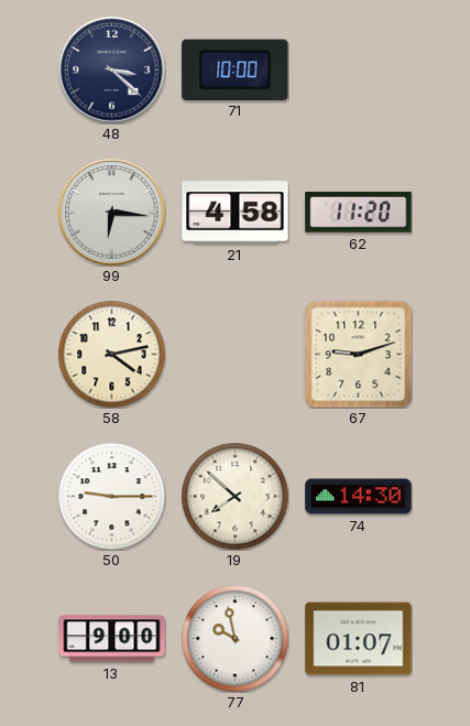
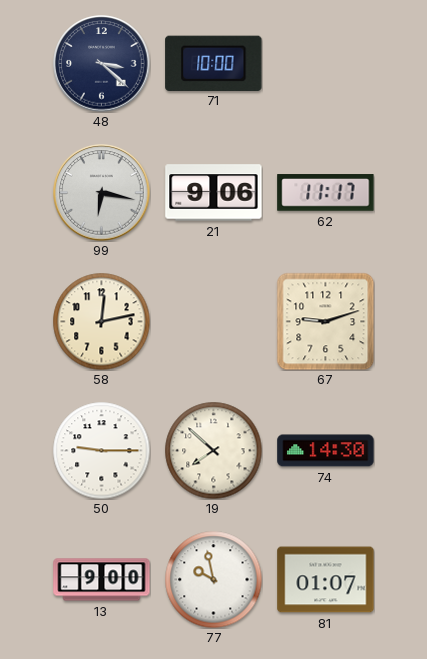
99: 6:16 -> 6:17
21: 4:58 -> 9:06
62: 11:20 -> 11:17
58: 4:13 -> 12:13
